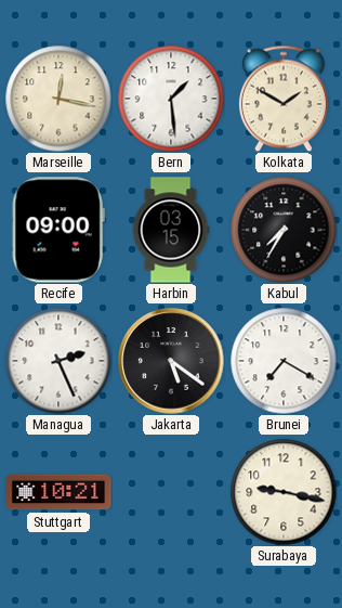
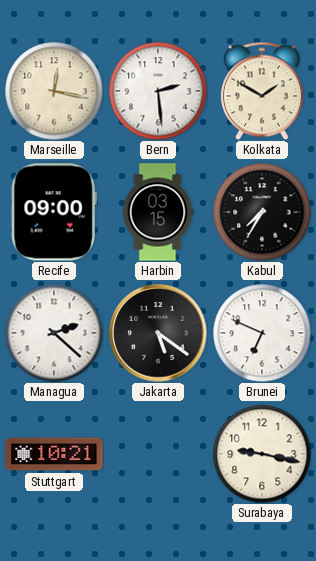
Bern: 1:29 -> 2:29
Managua: 2:26 -> 2:22
Brunei: 7:20 -> 6:49
